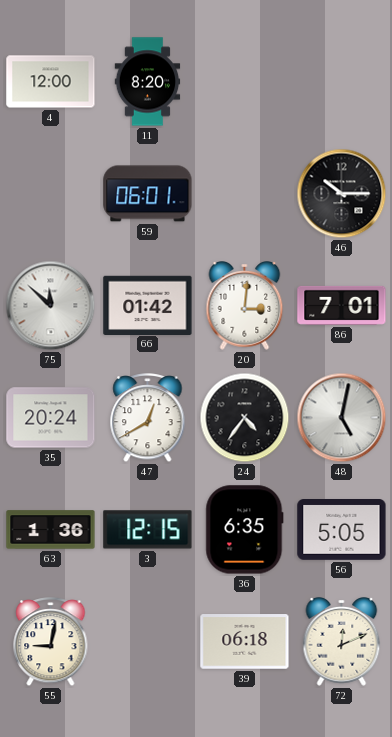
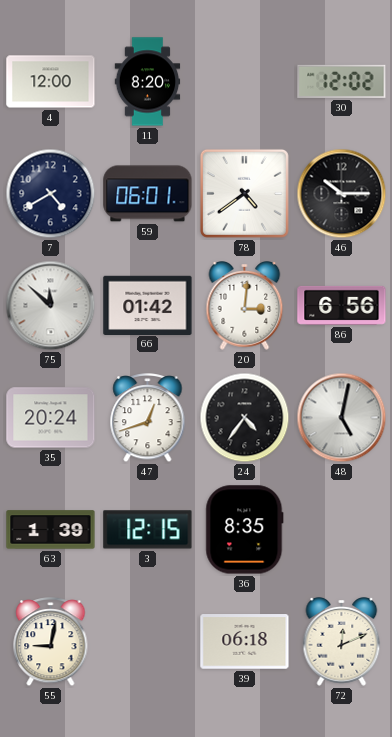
30: none -> 12:02
7: none -> 4:40
78: none -> 4:39
86: 7:01 -> 6:56
47: 12:40 -> 12:42
63: 1:36 -> 1:39
36: 6:35 -> 8:35
56: 5:05 -> none
